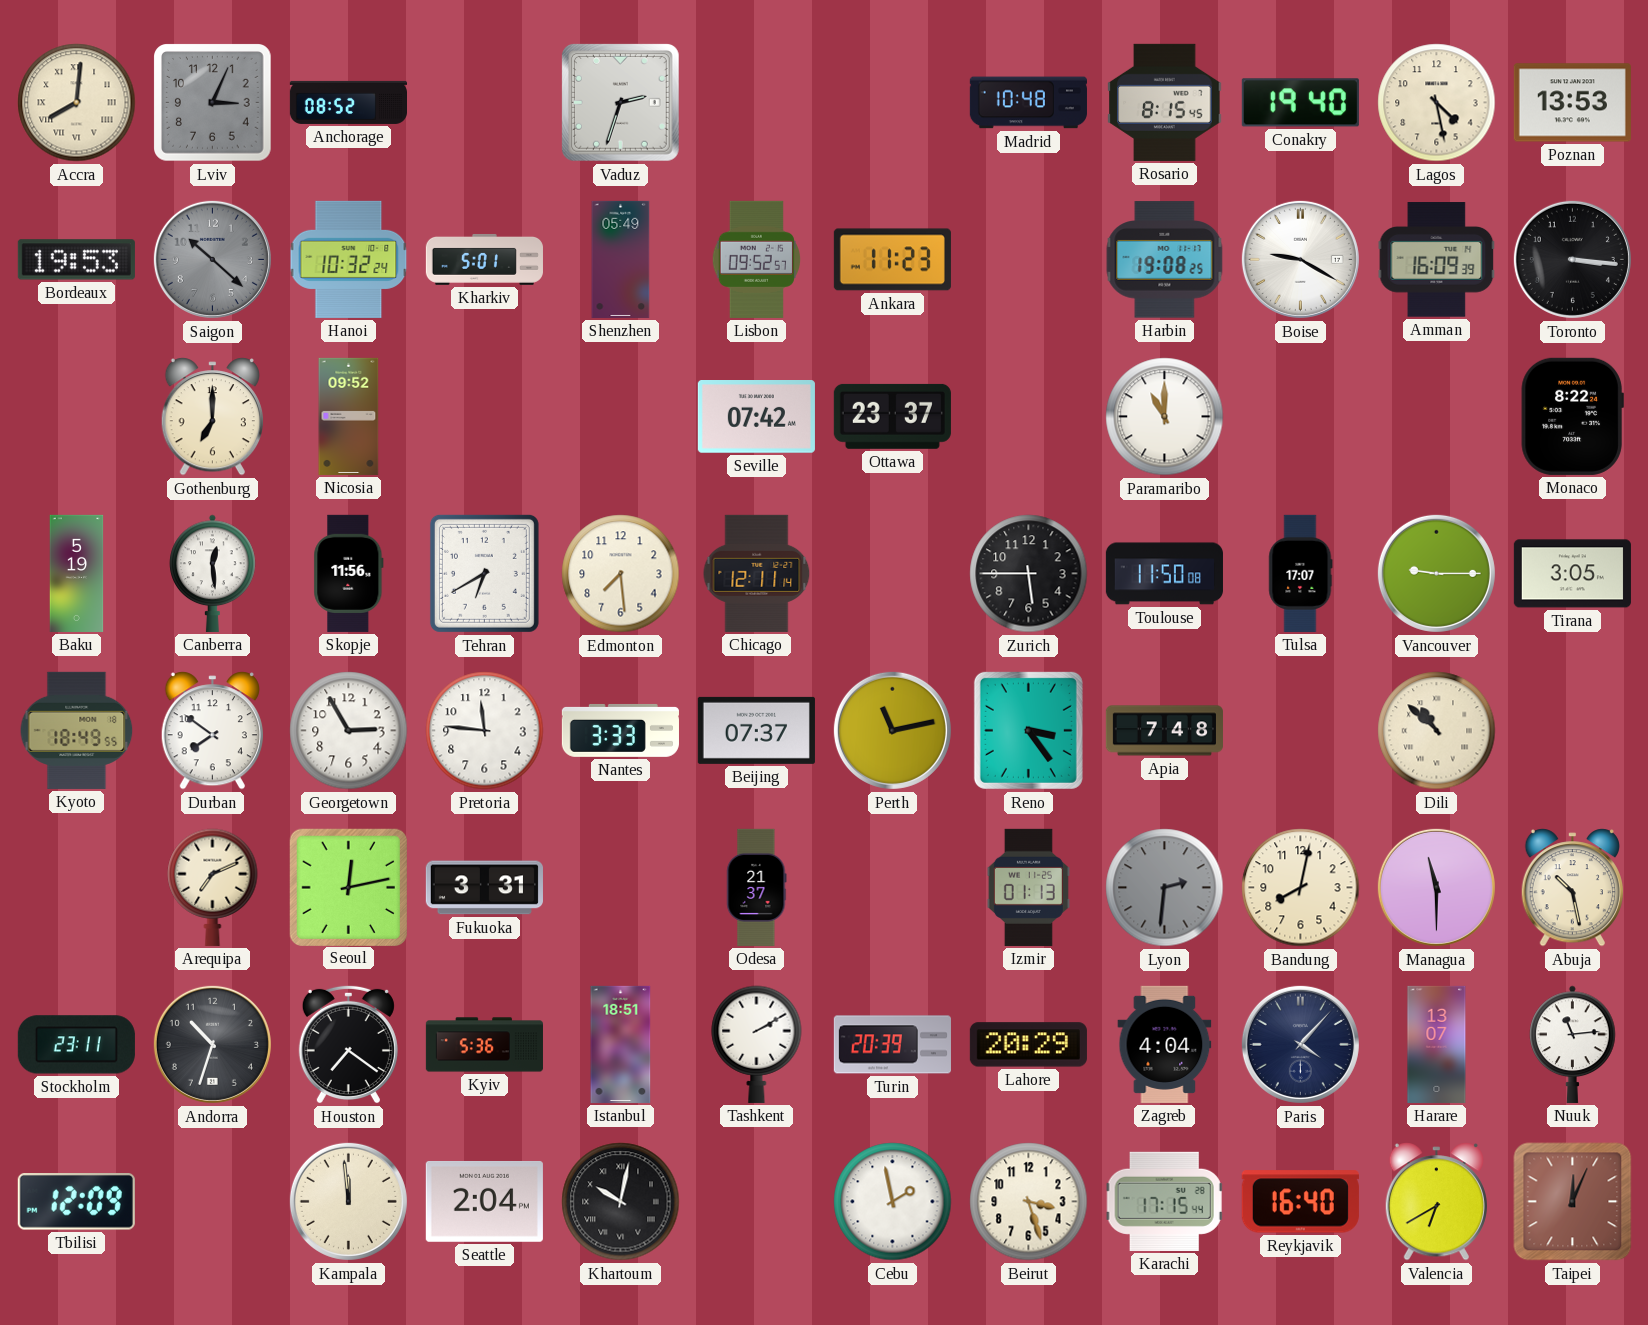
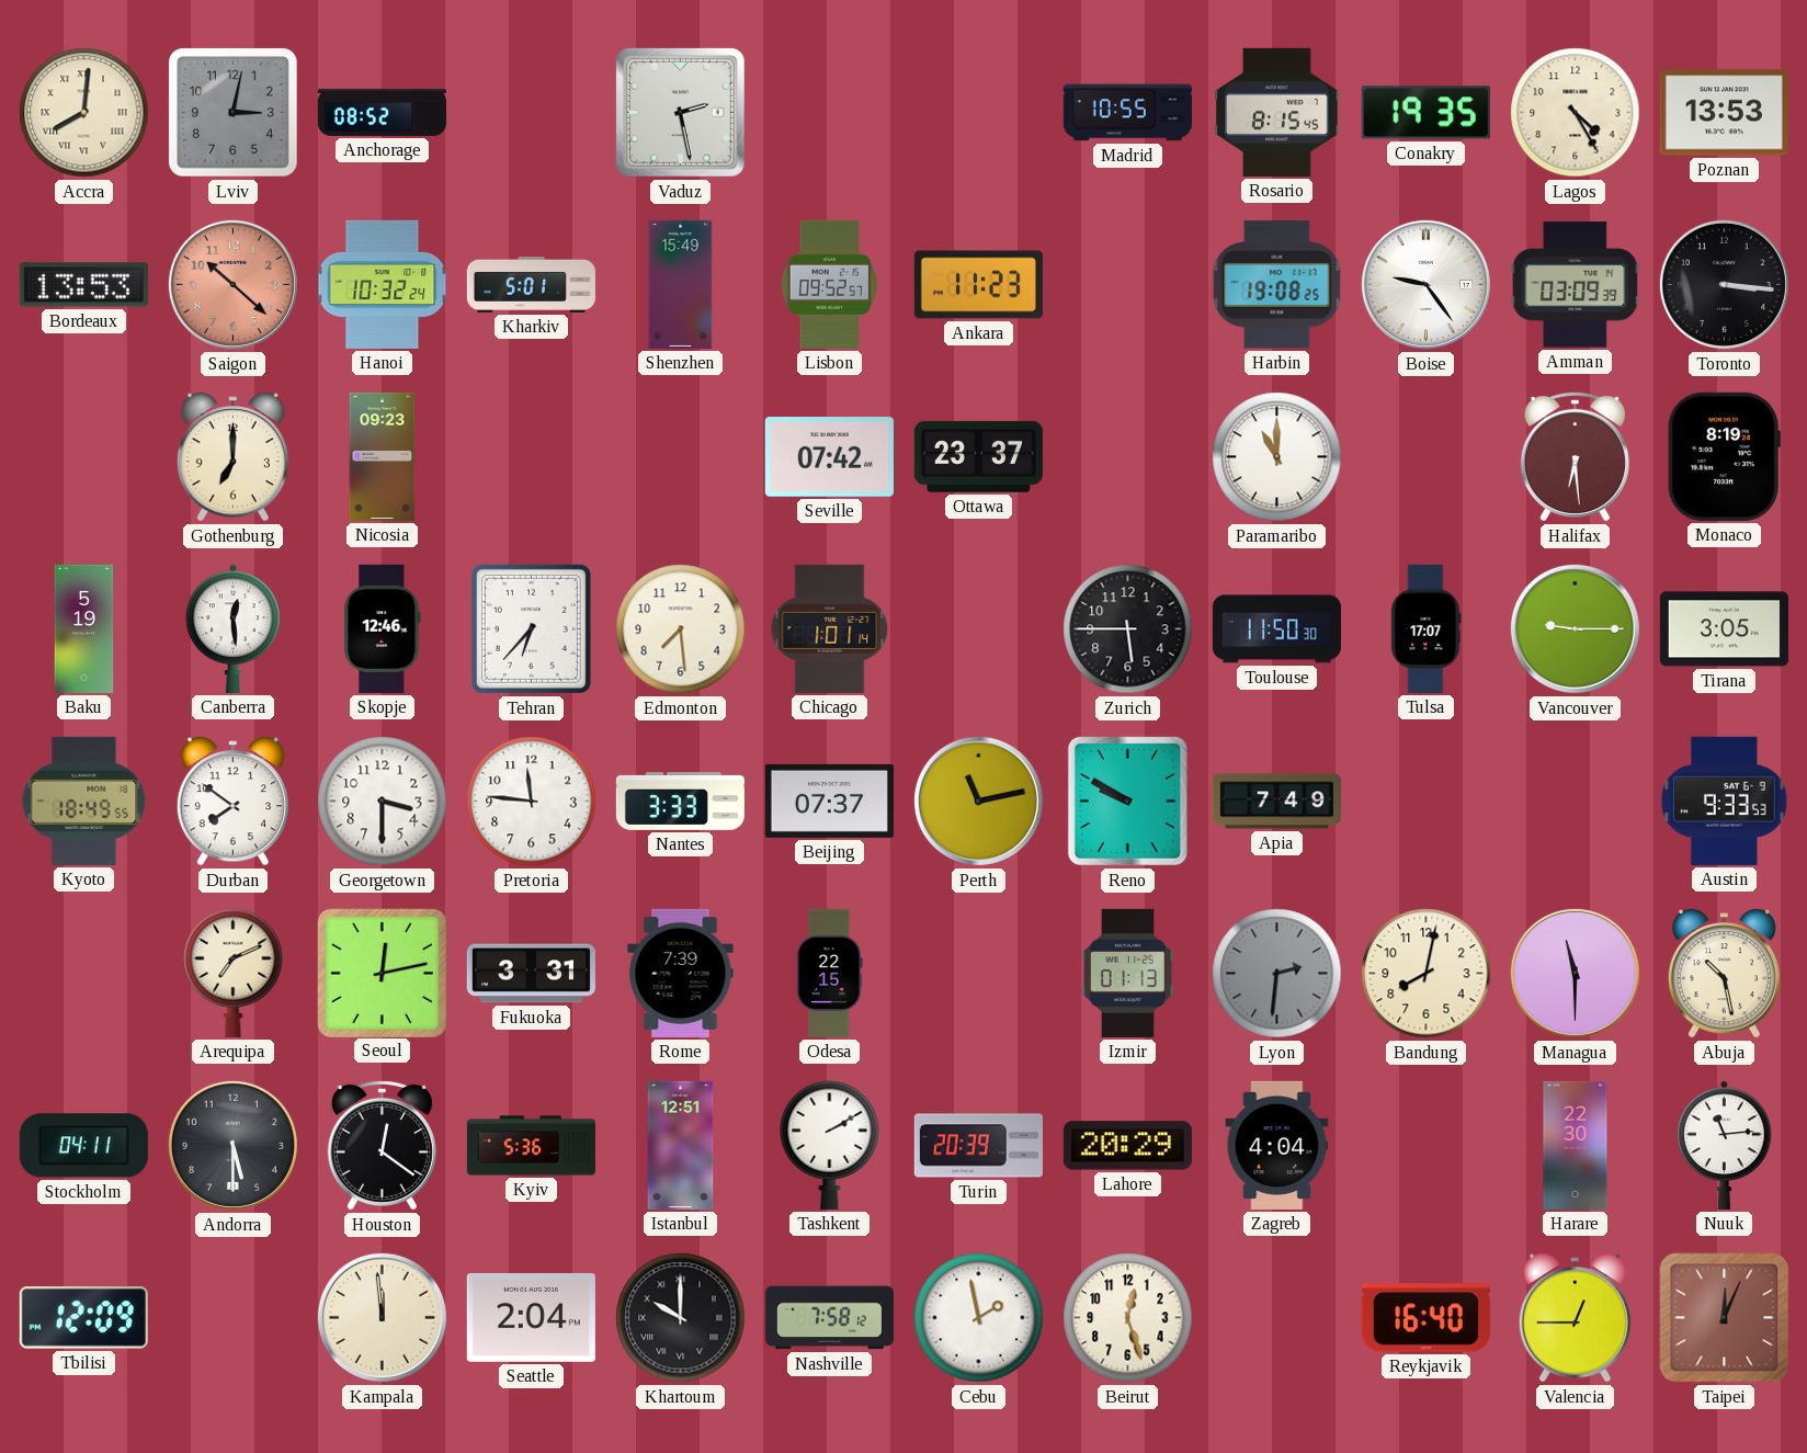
Lviv: 3:04 -> 3:02
Vaduz: 2:33 -> 2:28
Madrid: 10:48 -> 10:55
Conakry: 19:40 -> 19:35
Lagos: 4:28 -> 4:25
Bordeaux: 19:53 -> 13:53
Saigon dial: grey -> salmon
Shenzhen: 05:49 -> 15:49
Boise: 9:20 -> 9:24
Amman: 16:09 -> 03:09
Nicosia: 09:52 -> 09:23
Halifax: none -> 6:29
Monaco: 8:22 -> 8:19
Skopje: 11:56 -> 12:46
Tehran: 6:40 -> 6:37
Chicago: 12:11 -> 1:01
Toulouse: 11:50:08 -> 11:50:30
Georgetown: 2:55 -> 3:30
Reno: 3:24 -> 9:50
Apia: 7:48 -> 7:49
Dili: 10:52 -> none
Austin: none -> 9:33
Rome: none -> 7:39
Odesa: 21:37 -> 22:15
Stockholm: 23:11 -> 04:11
Andorra: 10:33 -> 5:30
Houston: 7:21 -> 12:21
Istanbul: 18:51 -> 12:51
Paris: 4:07 -> none
Harare: 13:07 -> 22:30
Khartoum: 10:02 -> 10:00
Nashville: none -> 7:58
Beirut: 3:27 -> 12:27
Karachi: 17:15 -> none
Valencia: 6:40 -> 12:45
